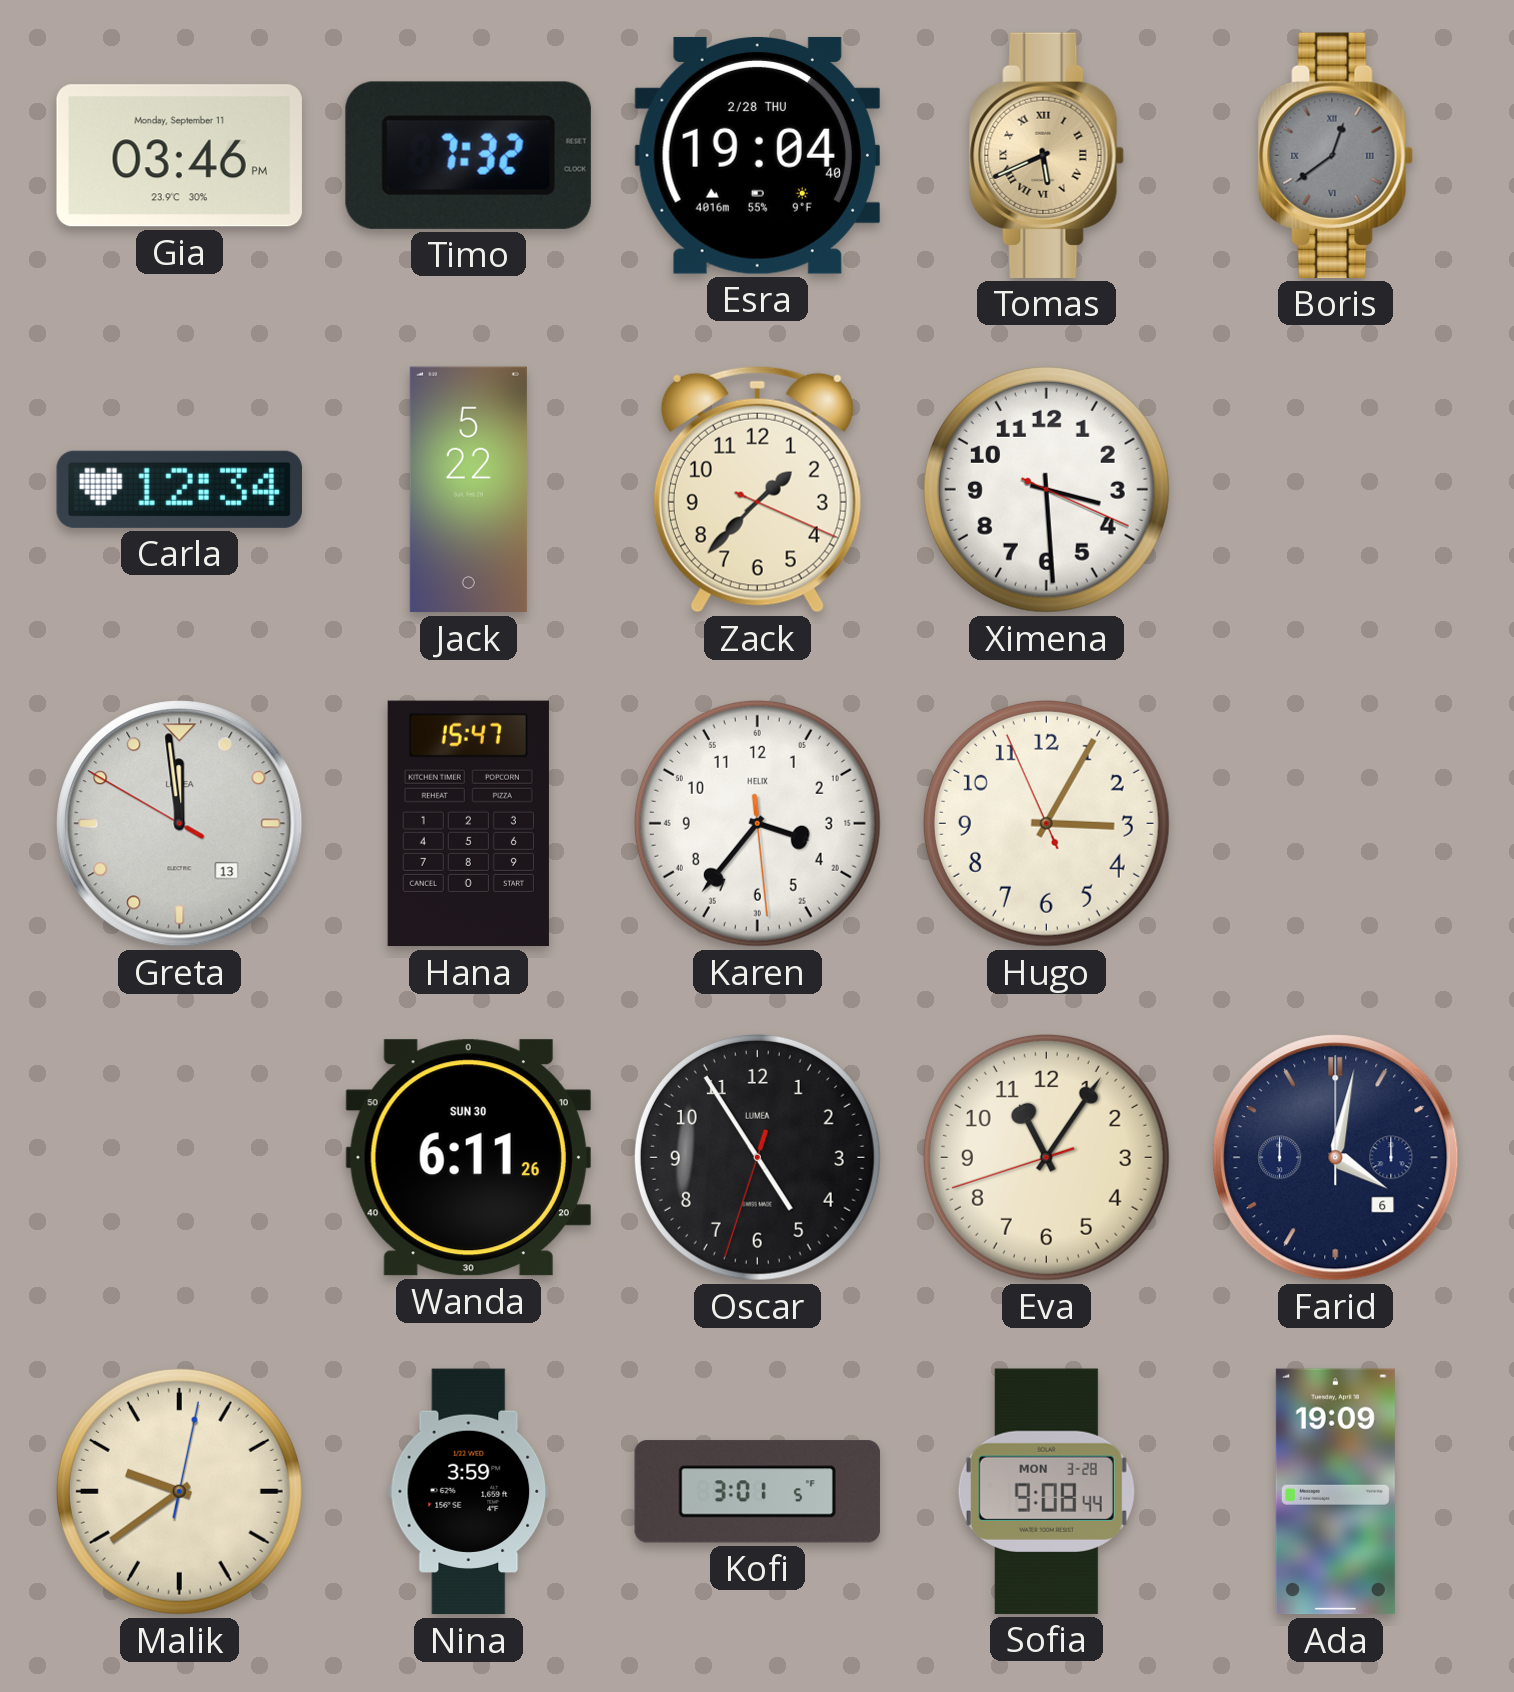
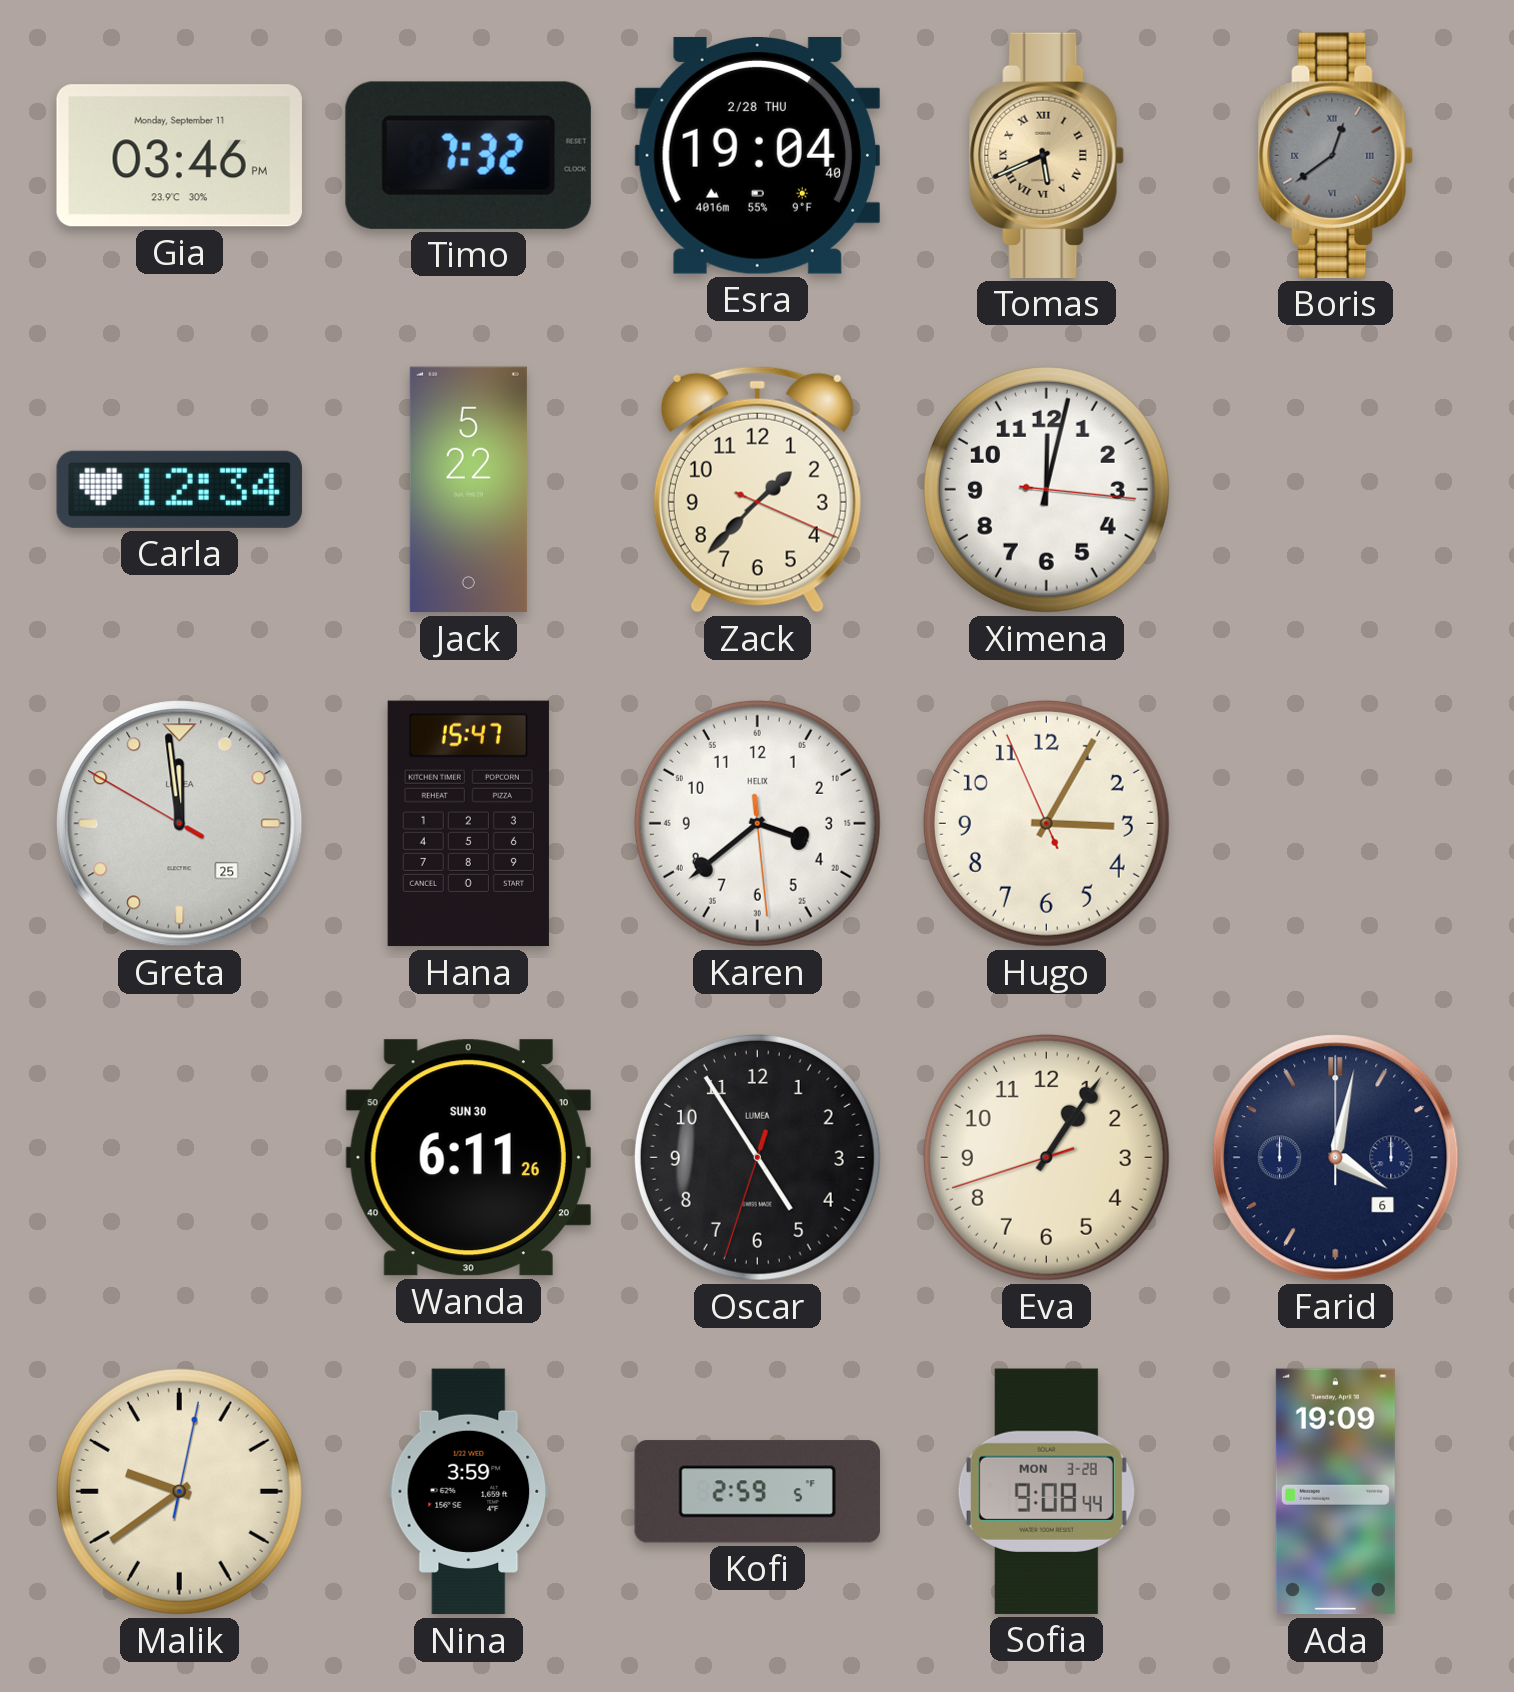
Ximena: 3:29 -> 12:02
Greta date: 13 -> 25
Karen: 3:36 -> 3:38
Eva: 11:05 -> 1:05
Kofi: 3:01 -> 2:59
